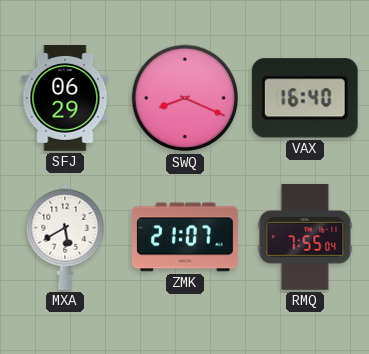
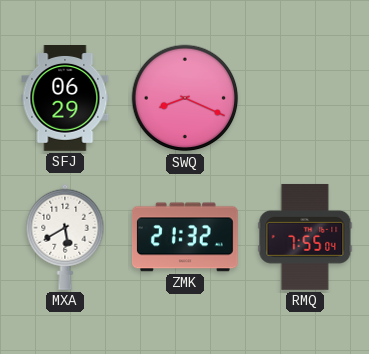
VAX: 16:40 -> none
ZMK: 21:07 -> 21:32
